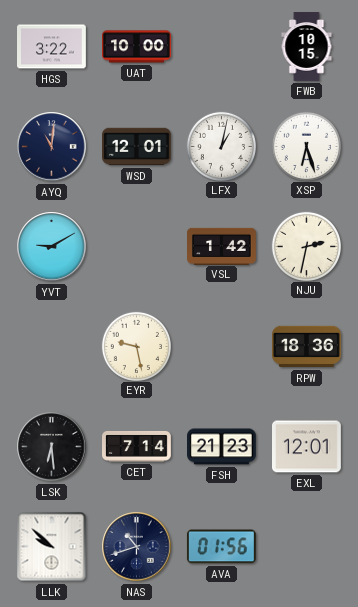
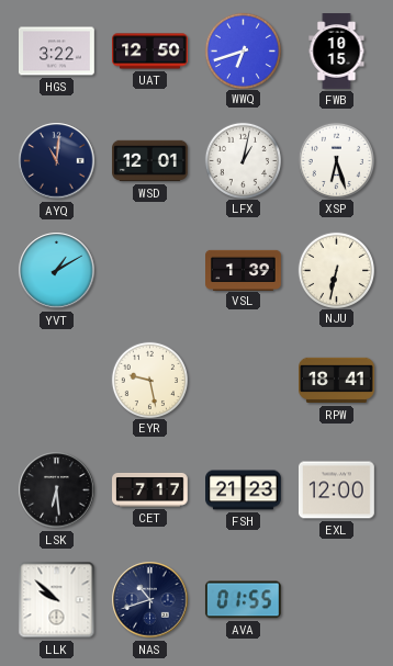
UAT: 10:00 -> 12:50
WWQ: none -> 6:42
YVT: 9:10 -> 1:10
VSL: 1:42 -> 1:39
NJU: 2:32 -> 6:32
RPW: 18:36 -> 18:41
CET: 7:14 -> 7:17
EXL: 12:01 -> 12:00
AVA: 01:56 -> 01:55
